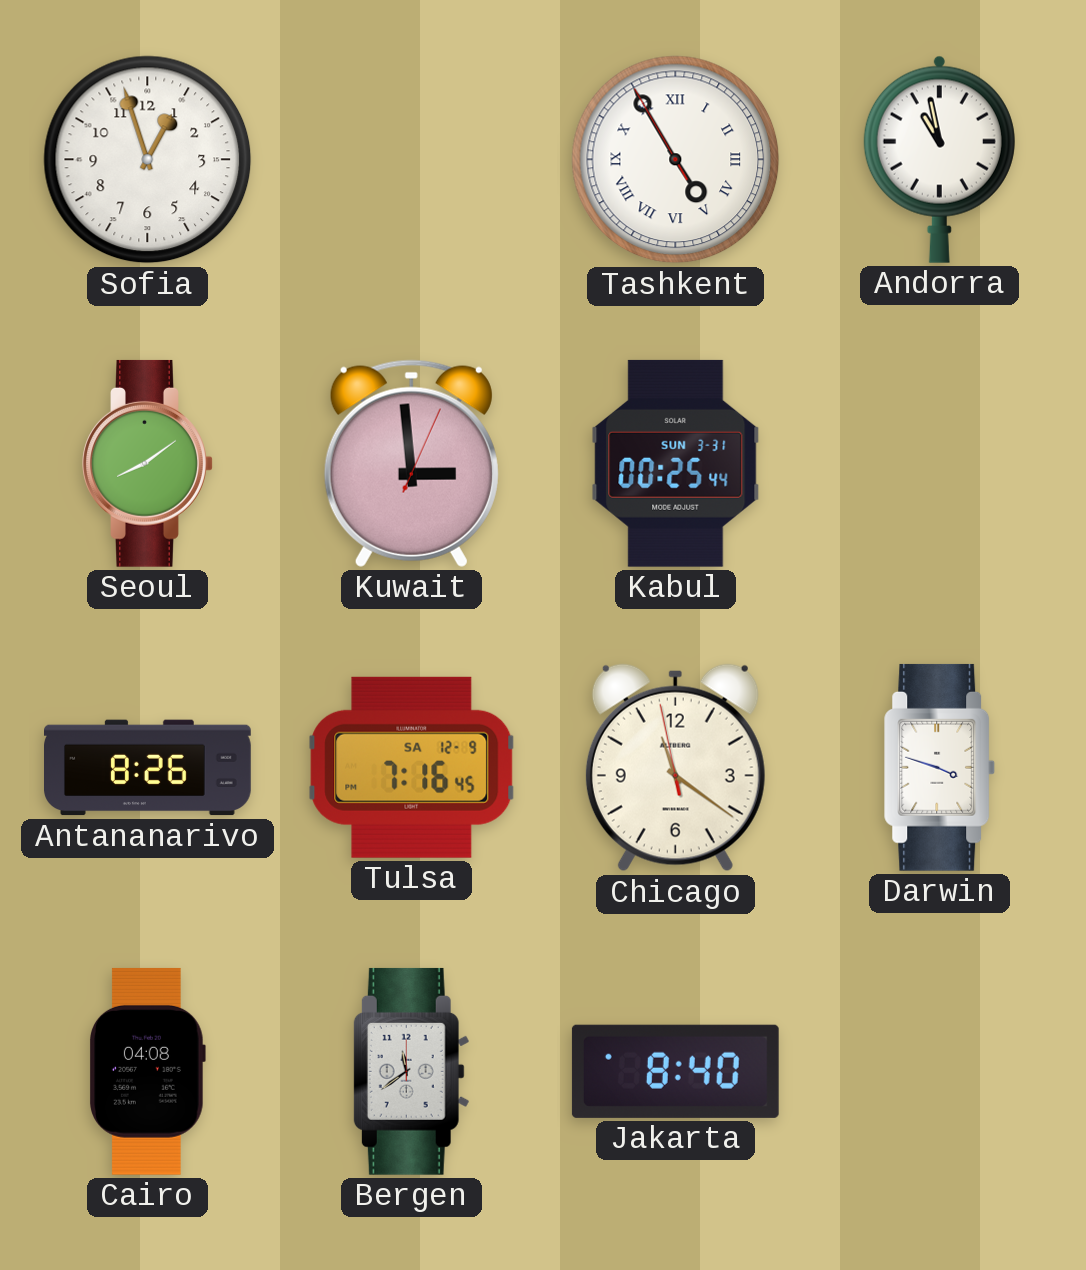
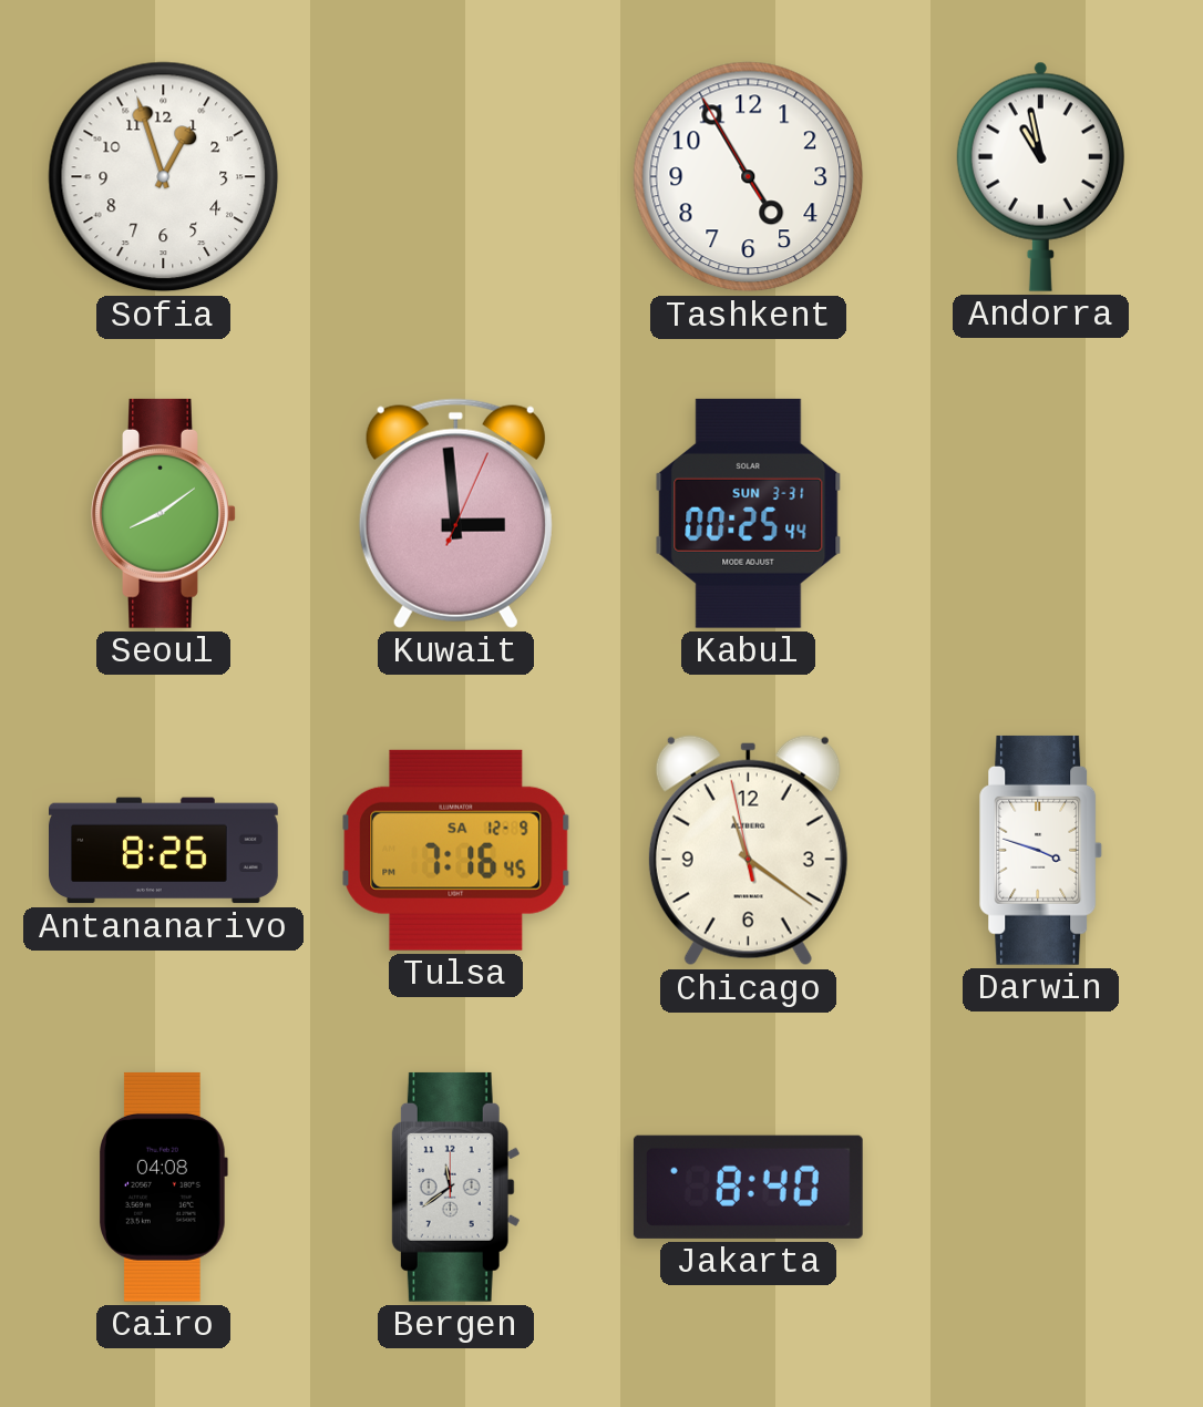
Tashkent numerals: Roman -> Arabic
